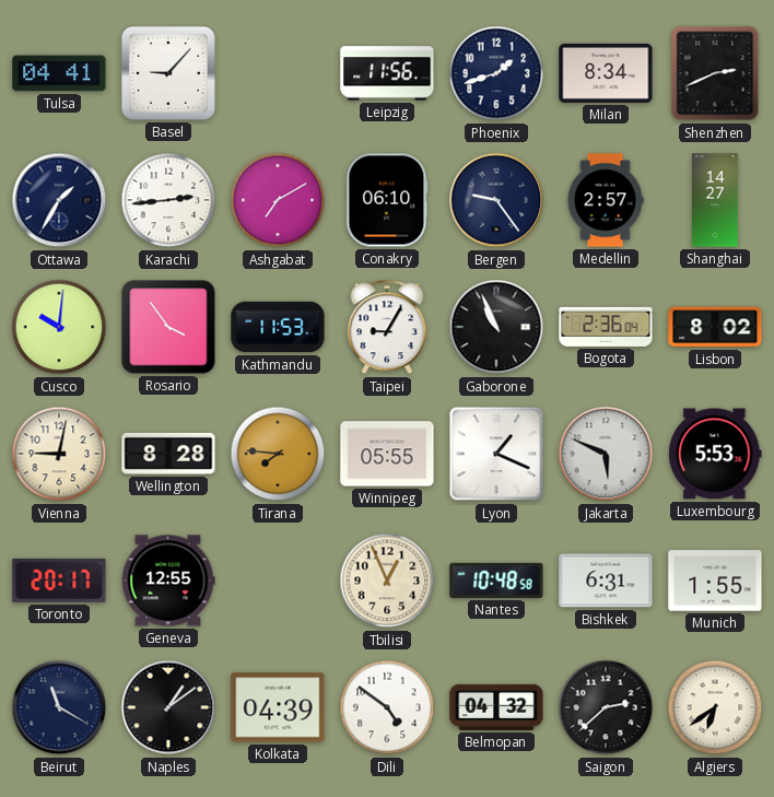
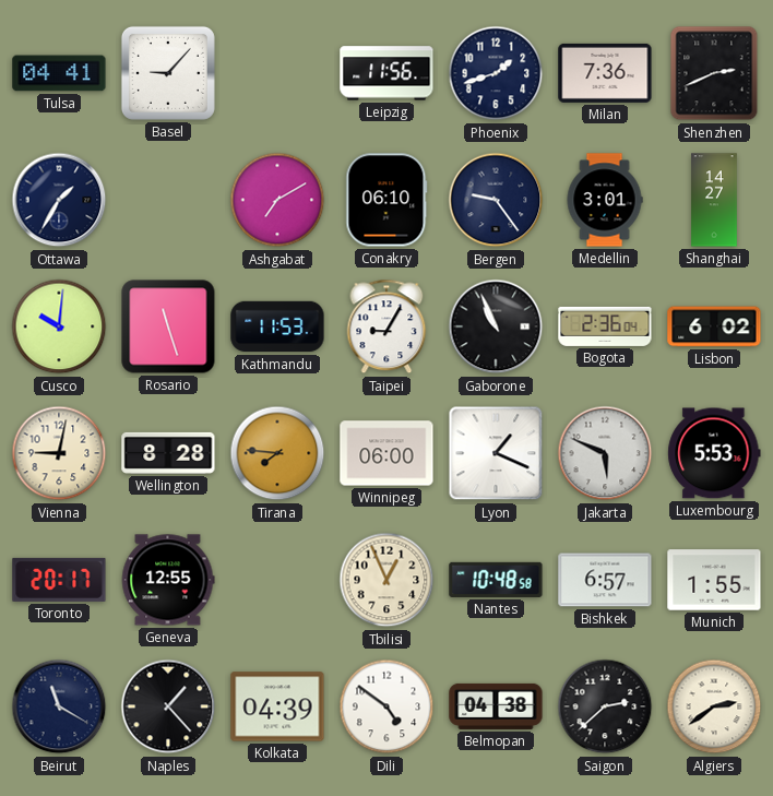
Milan: 8:34 -> 7:36
Karachi: 2:44 -> none
Medellin: 2:57 -> 3:01
Rosario: 3:54 -> 11:27
Lisbon: 8:02 -> 6:02
Winnipeg: 05:55 -> 06:00
Bishkek: 6:31 -> 6:57
Naples: 1:09 -> 1:23
Belmopan: 04:32 -> 04:38
Algiers: 6:39 -> 2:39
